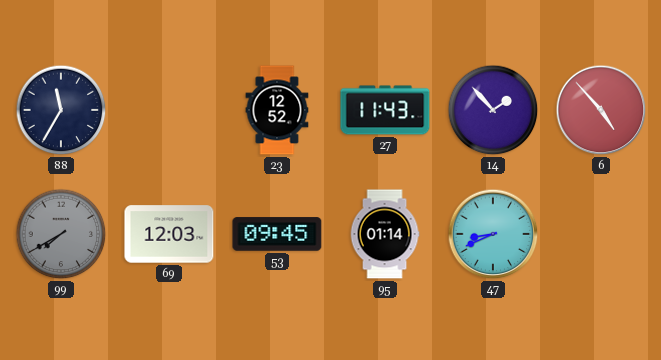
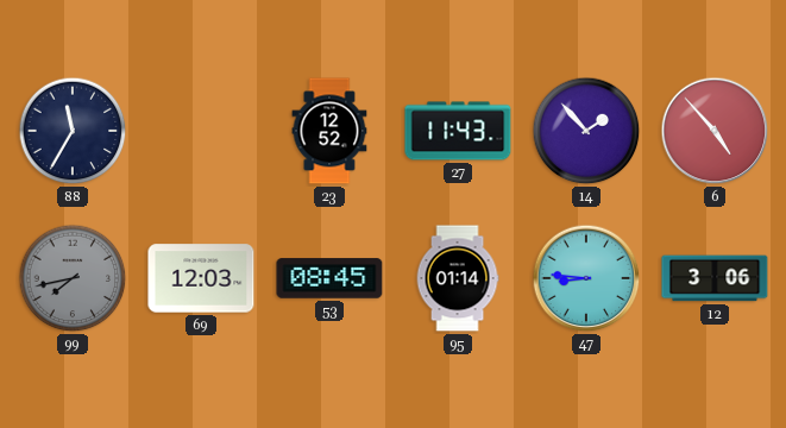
99: 7:40 -> 7:43
53: 09:45 -> 08:45
47: 8:41 -> 8:46
12: none -> 3:06
